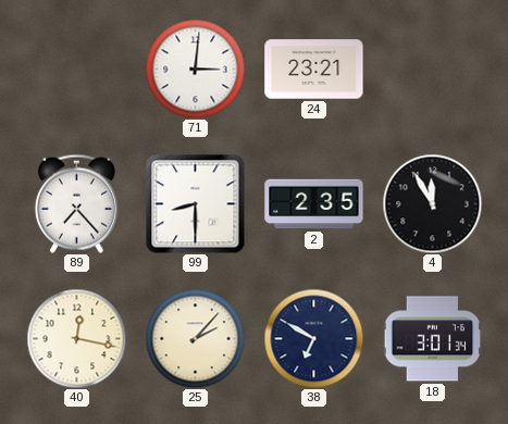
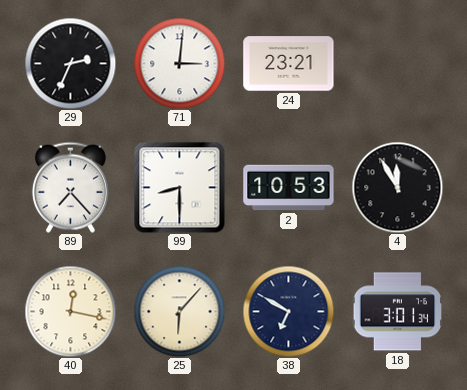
29: none -> 2:34
2: 2:35 -> 10:53
25: 2:07 -> 6:07
